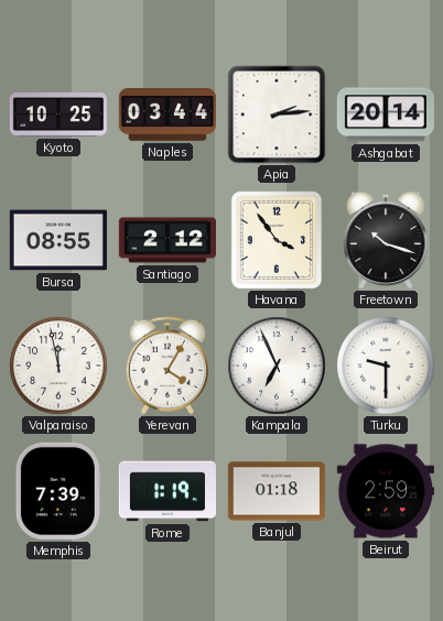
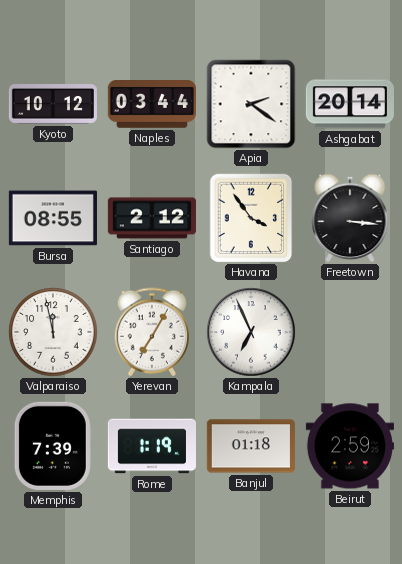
Kyoto: 10:25 -> 10:12
Apia: 2:14 -> 2:21
Freetown: 10:18 -> 3:16
Yerevan: 4:05 -> 7:05
Turku: 9:30 -> none
